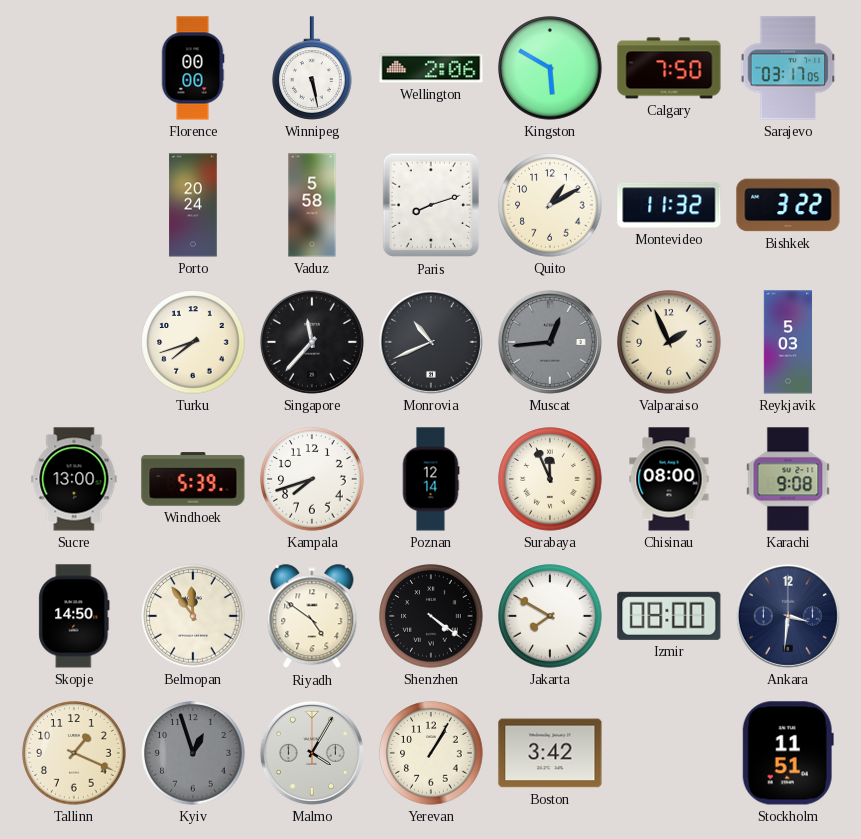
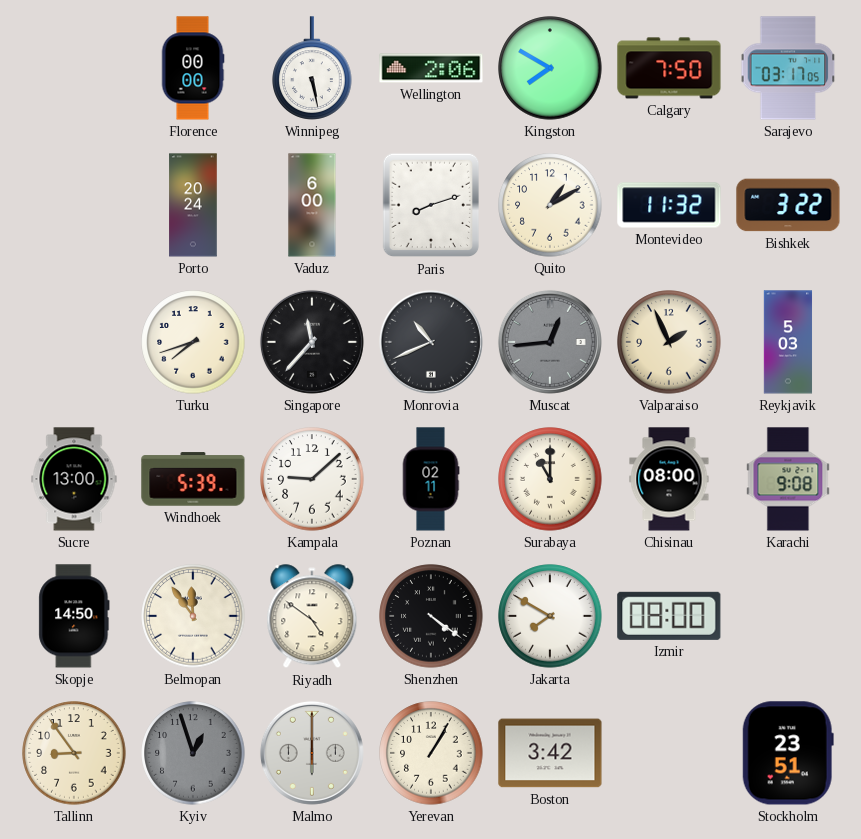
Kingston: 5:50 -> 7:50
Vaduz: 5:58 -> 6:00
Kampala: 7:42 -> 9:08
Poznan: 12:14 -> 02:11
Surabaya: 11:56 -> 11:00
Ankara: 3:31 -> none
Tallinn: 1:19 -> 8:54
Malmo: 4:05 -> 6:00
Stockholm: 11:51 -> 23:51
